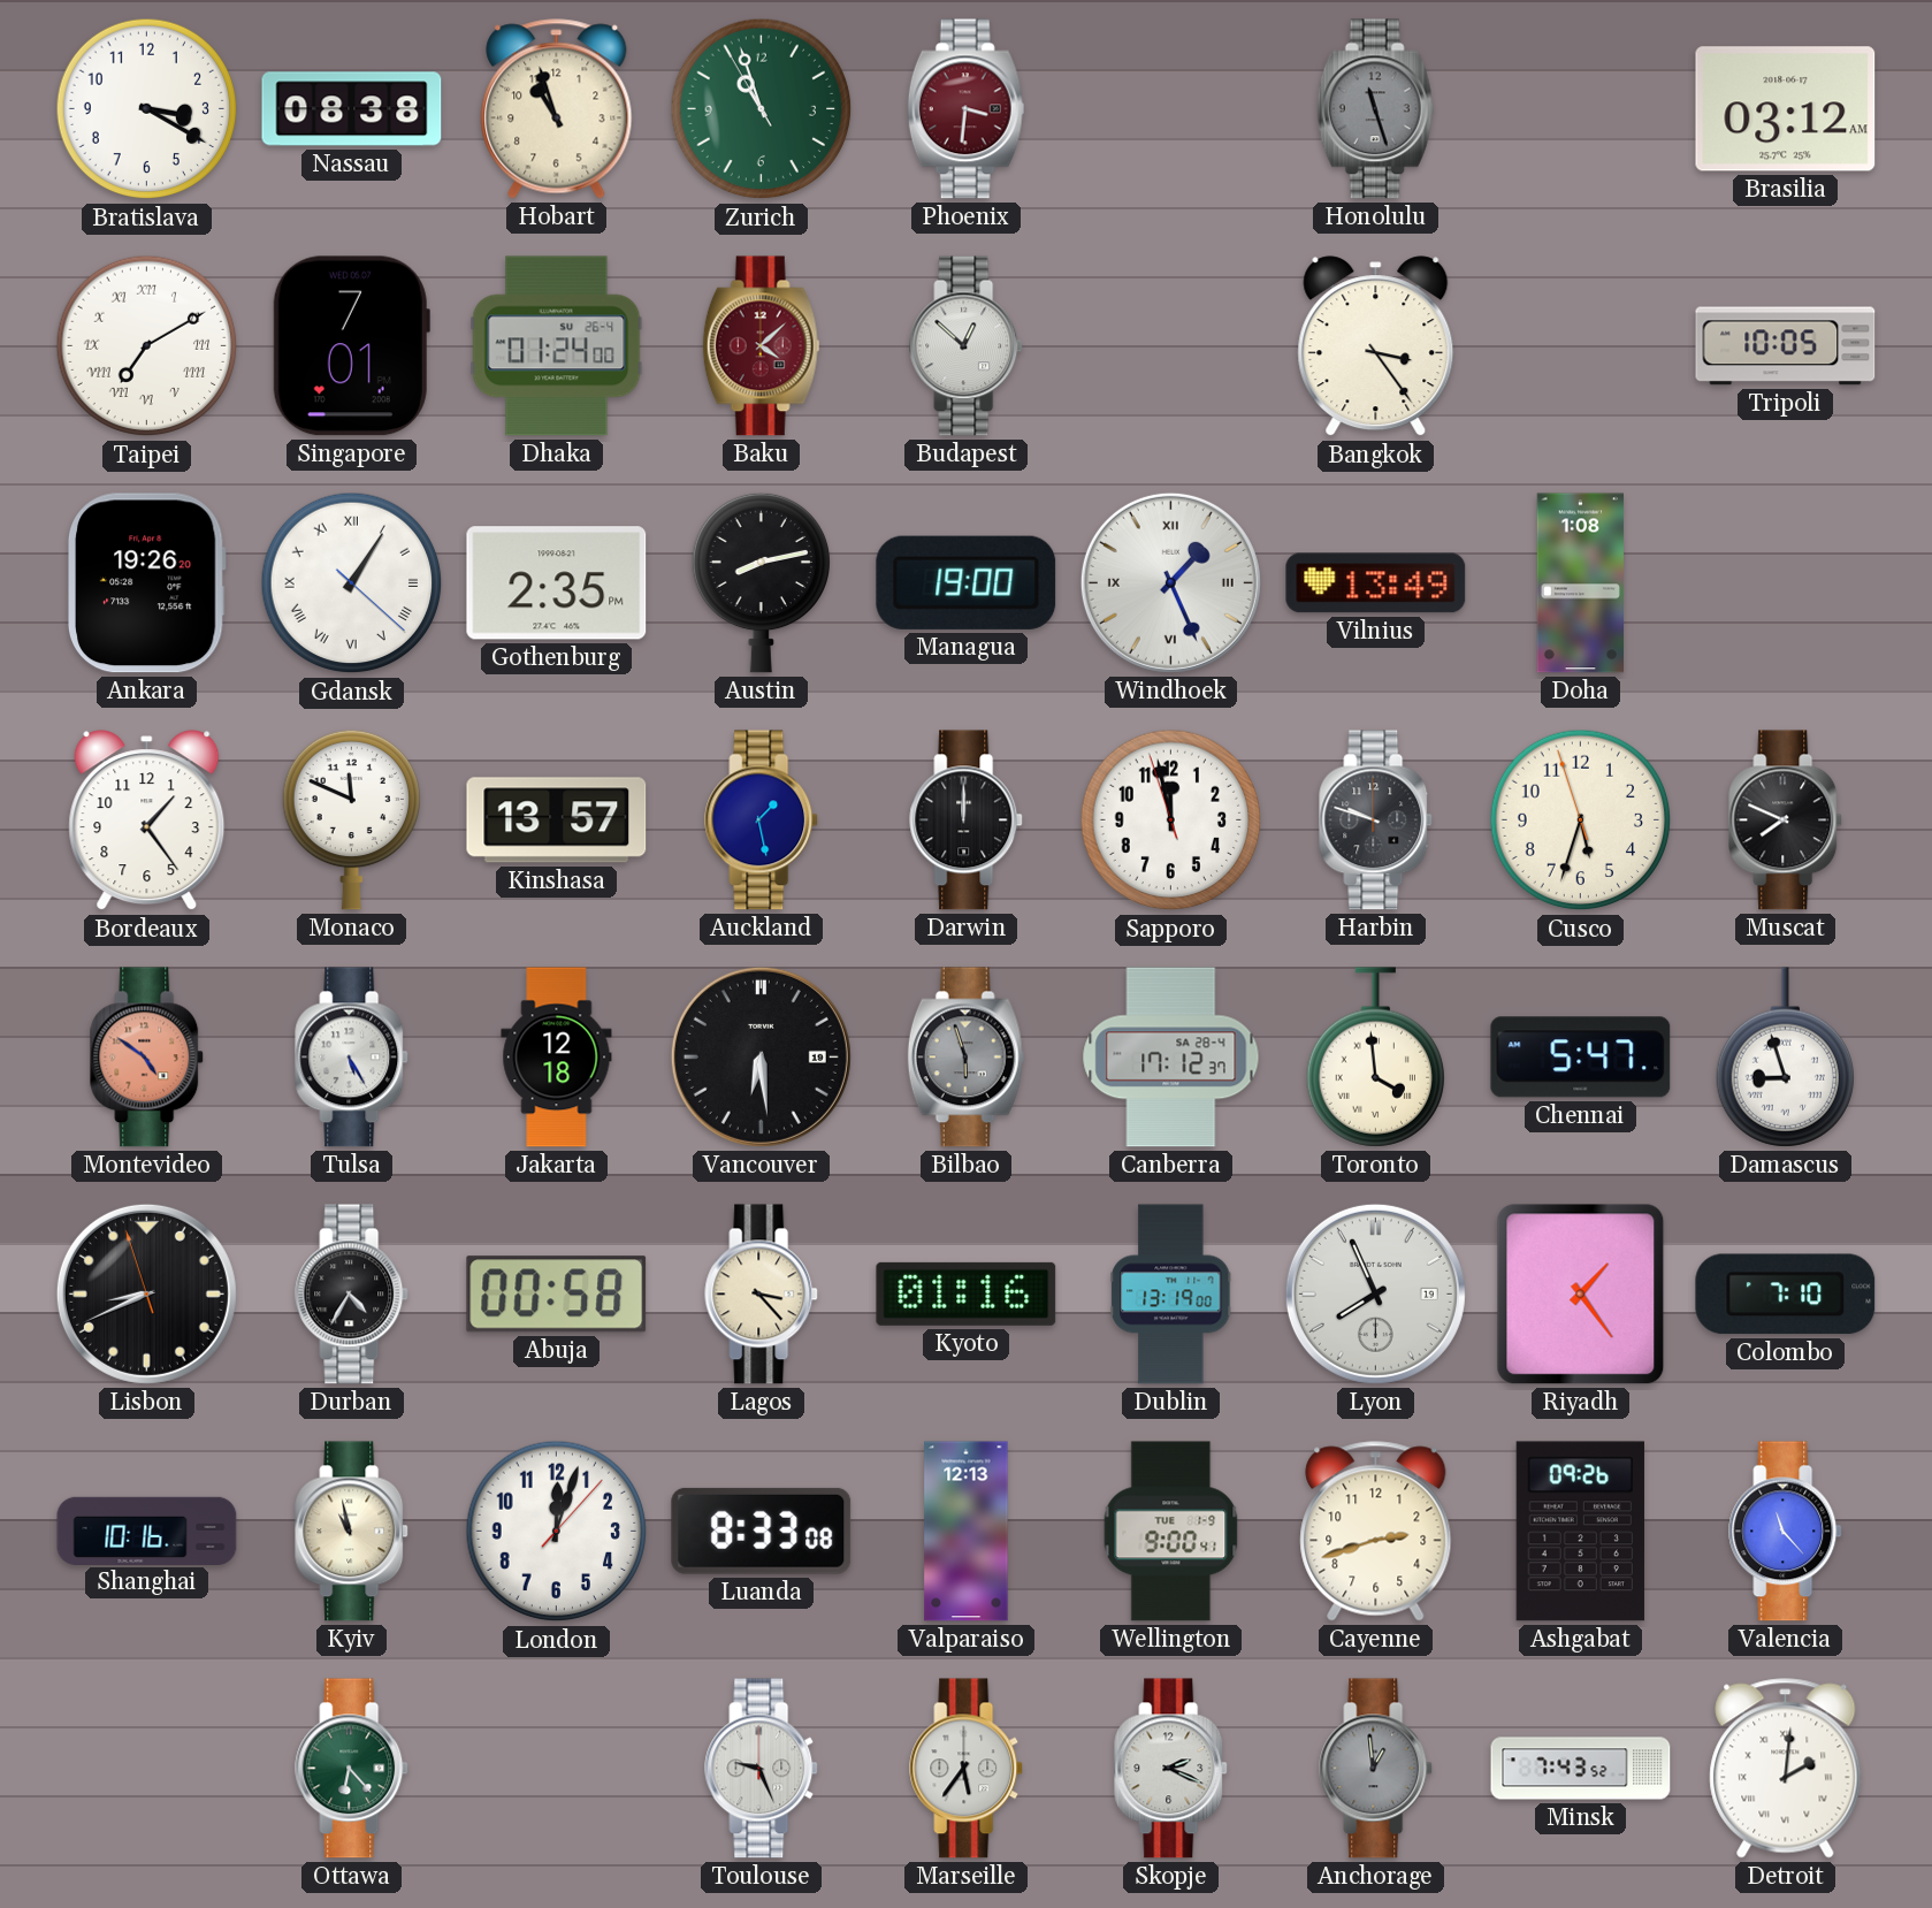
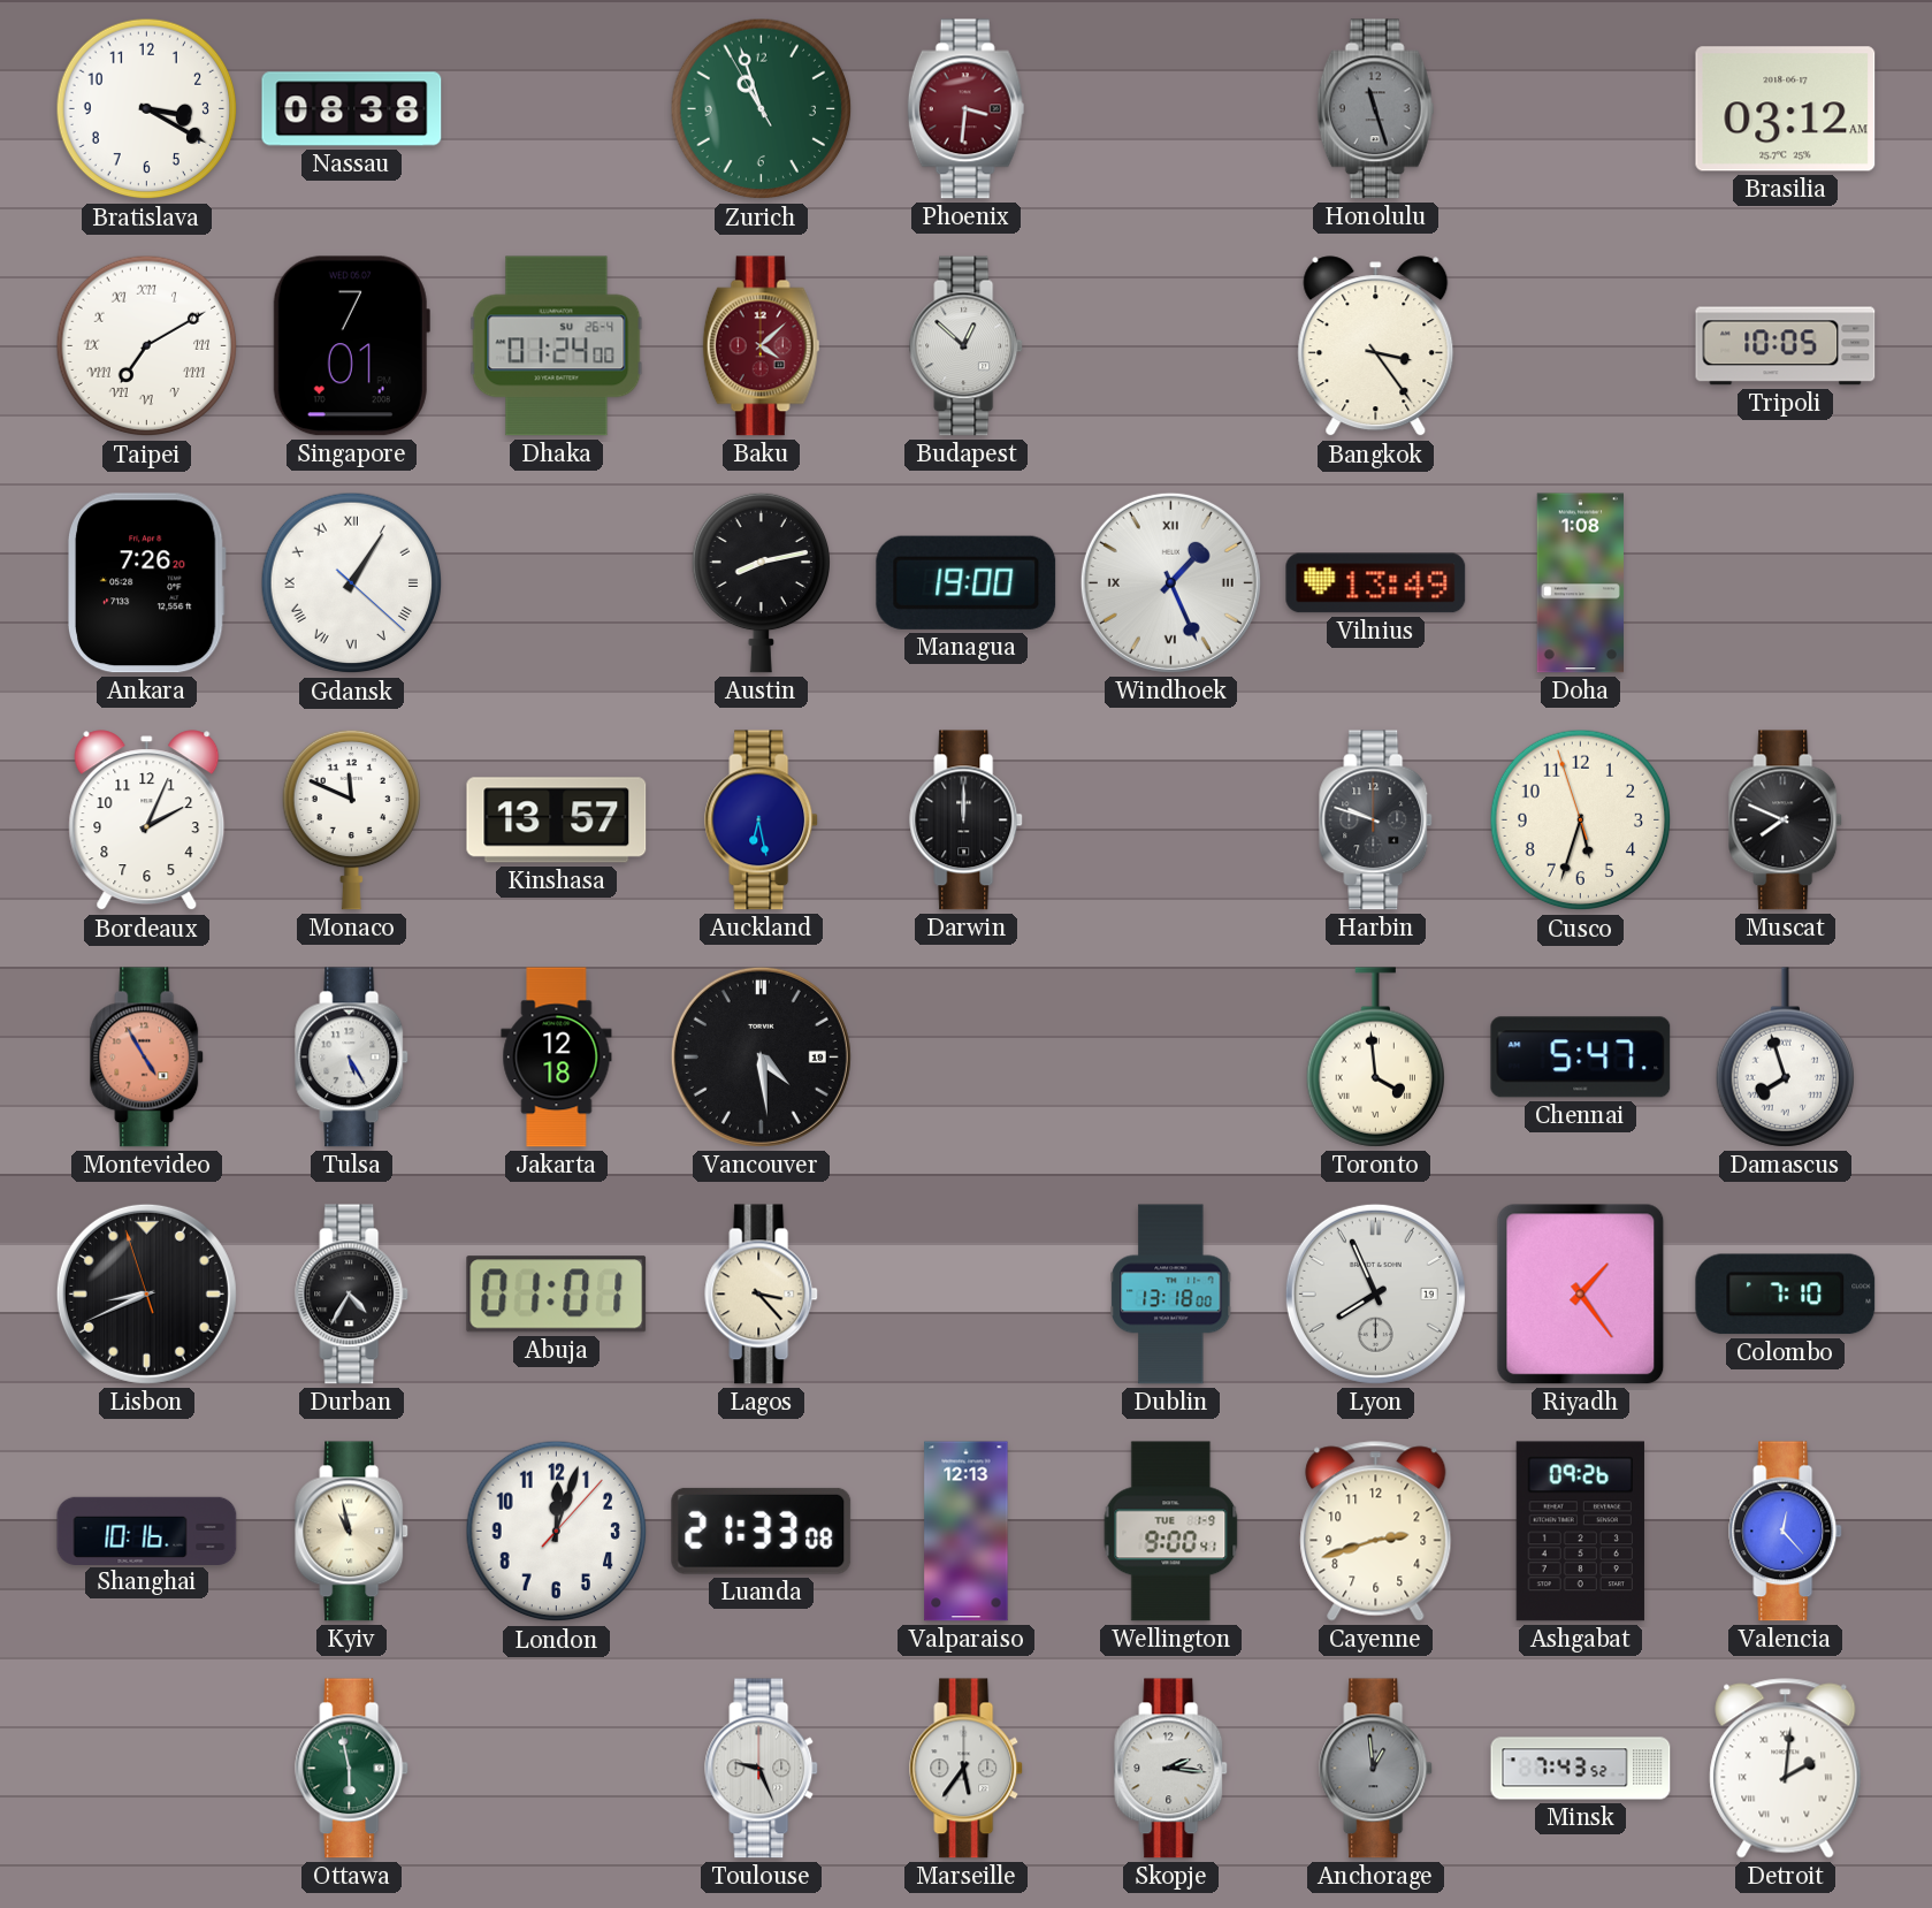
Hobart: 10:57 -> none
Ankara: 19:26 -> 7:26
Gothenburg: 2:35 -> none
Bordeaux: 1:24 -> 2:04
Auckland: 1:28 -> 6:28
Sapporo: 11:57 -> none
Montevideo: 4:51 -> 4:55
Vancouver: 6:29 -> 4:29
Bilbao: 5:57 -> none
Canberra: 17:12 -> none
Damascus: 8:57 -> 7:57
Abuja: 00:58 -> 01:01
Kyoto: 01:16 -> none
Dublin: 13:19 -> 13:18
Luanda: 8:33 -> 21:33
Valencia: 11:23 -> 12:23
Ottawa: 6:23 -> 5:58
Skopje: 2:19 -> 2:16
